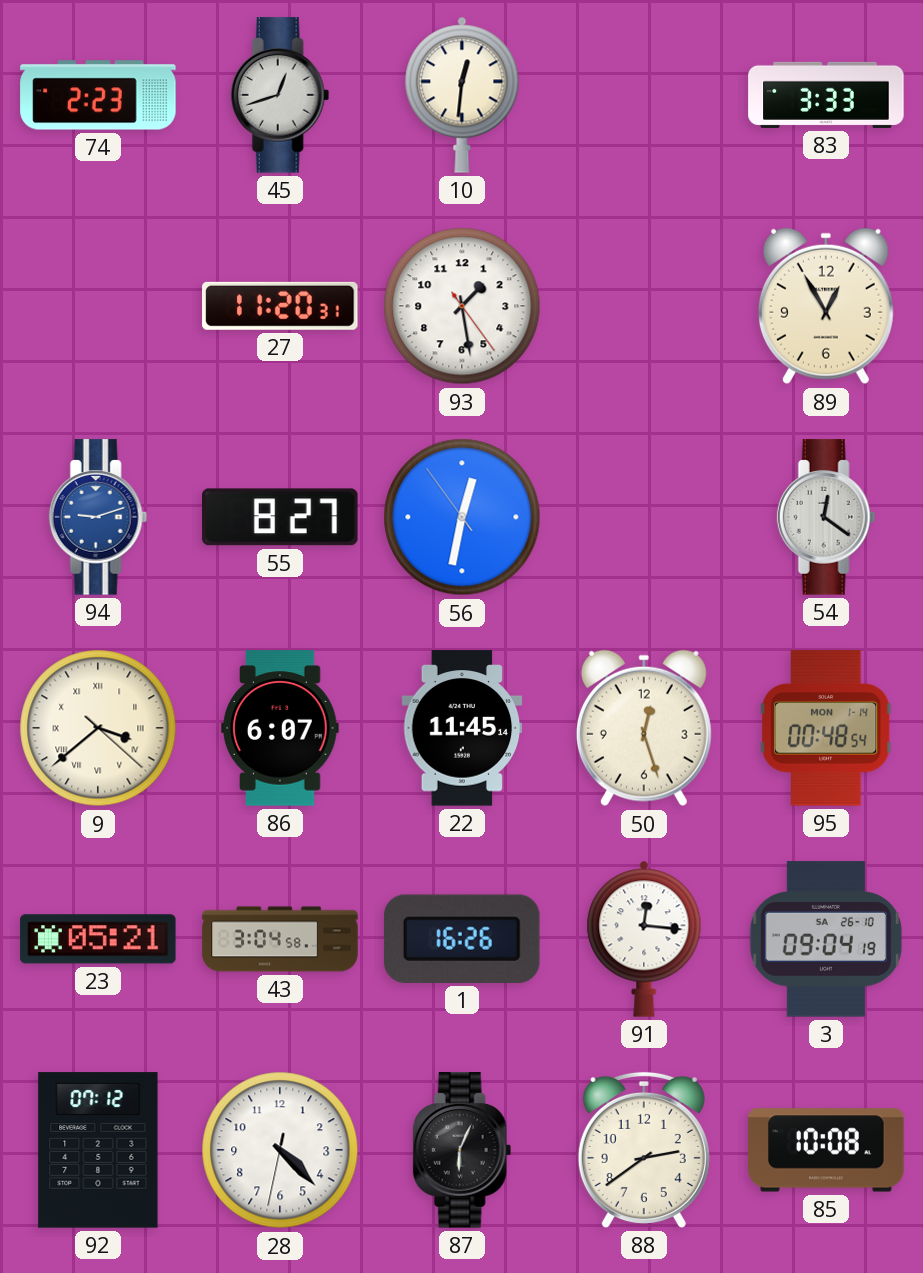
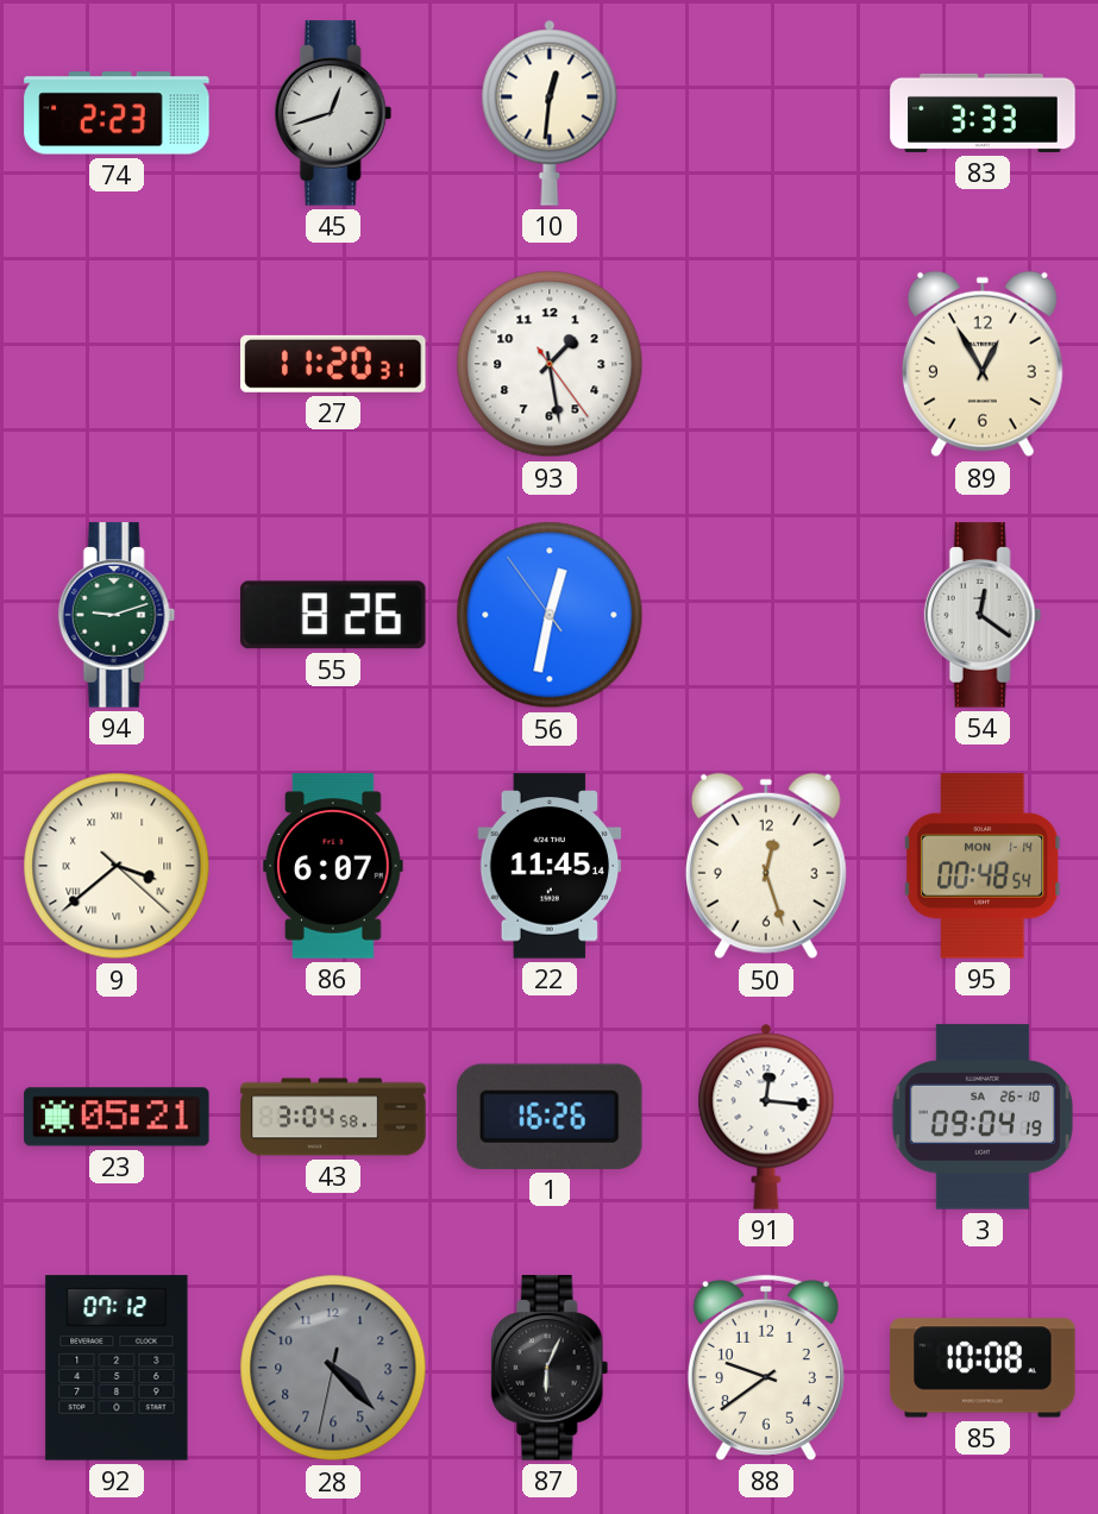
94 dial: blue -> green
55: 8:27 -> 8:26
28 dial: white -> grey
88: 2:39 -> 9:39
